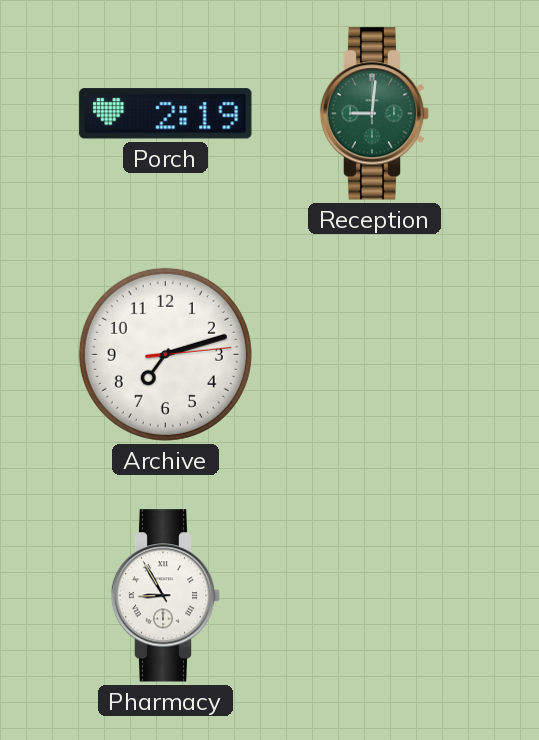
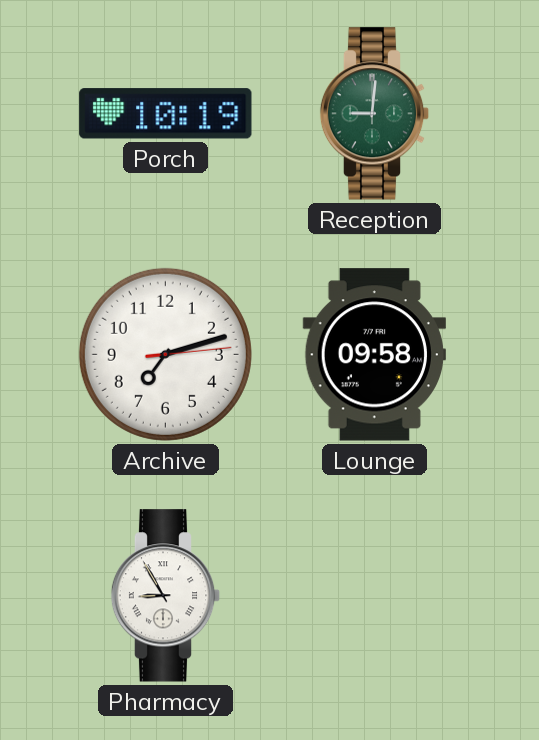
Porch: 2:19 -> 10:19
Lounge: none -> 09:58
